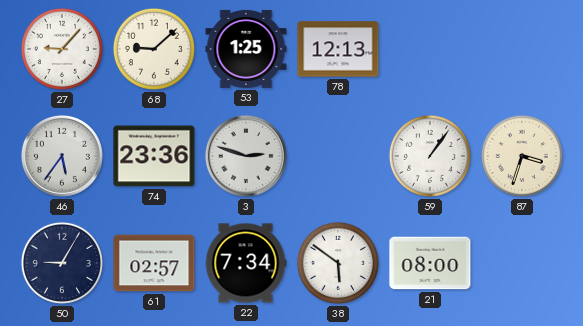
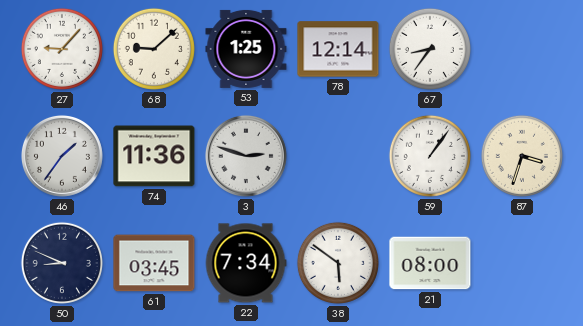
78: 12:13 -> 12:14
67: none -> 8:36
46: 5:36 -> 1:36
74: 23:36 -> 11:36
50: 9:05 -> 8:49
61: 02:57 -> 03:45
